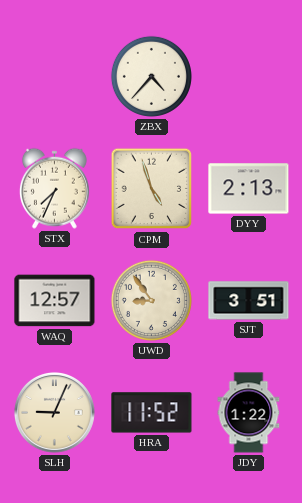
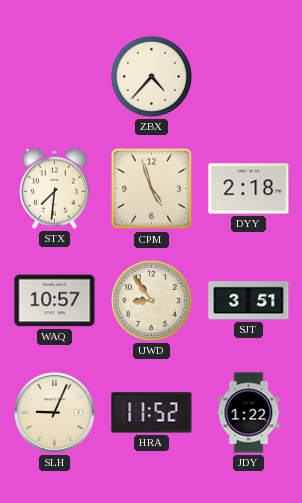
STX: 7:34 -> 7:31
DYY: 2:13 -> 2:18
WAQ: 12:57 -> 10:57
